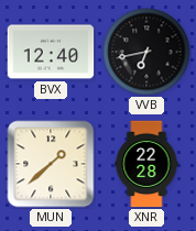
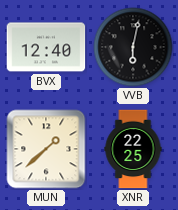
VVB: 6:43 -> 6:02
XNR: 22:28 -> 22:25
